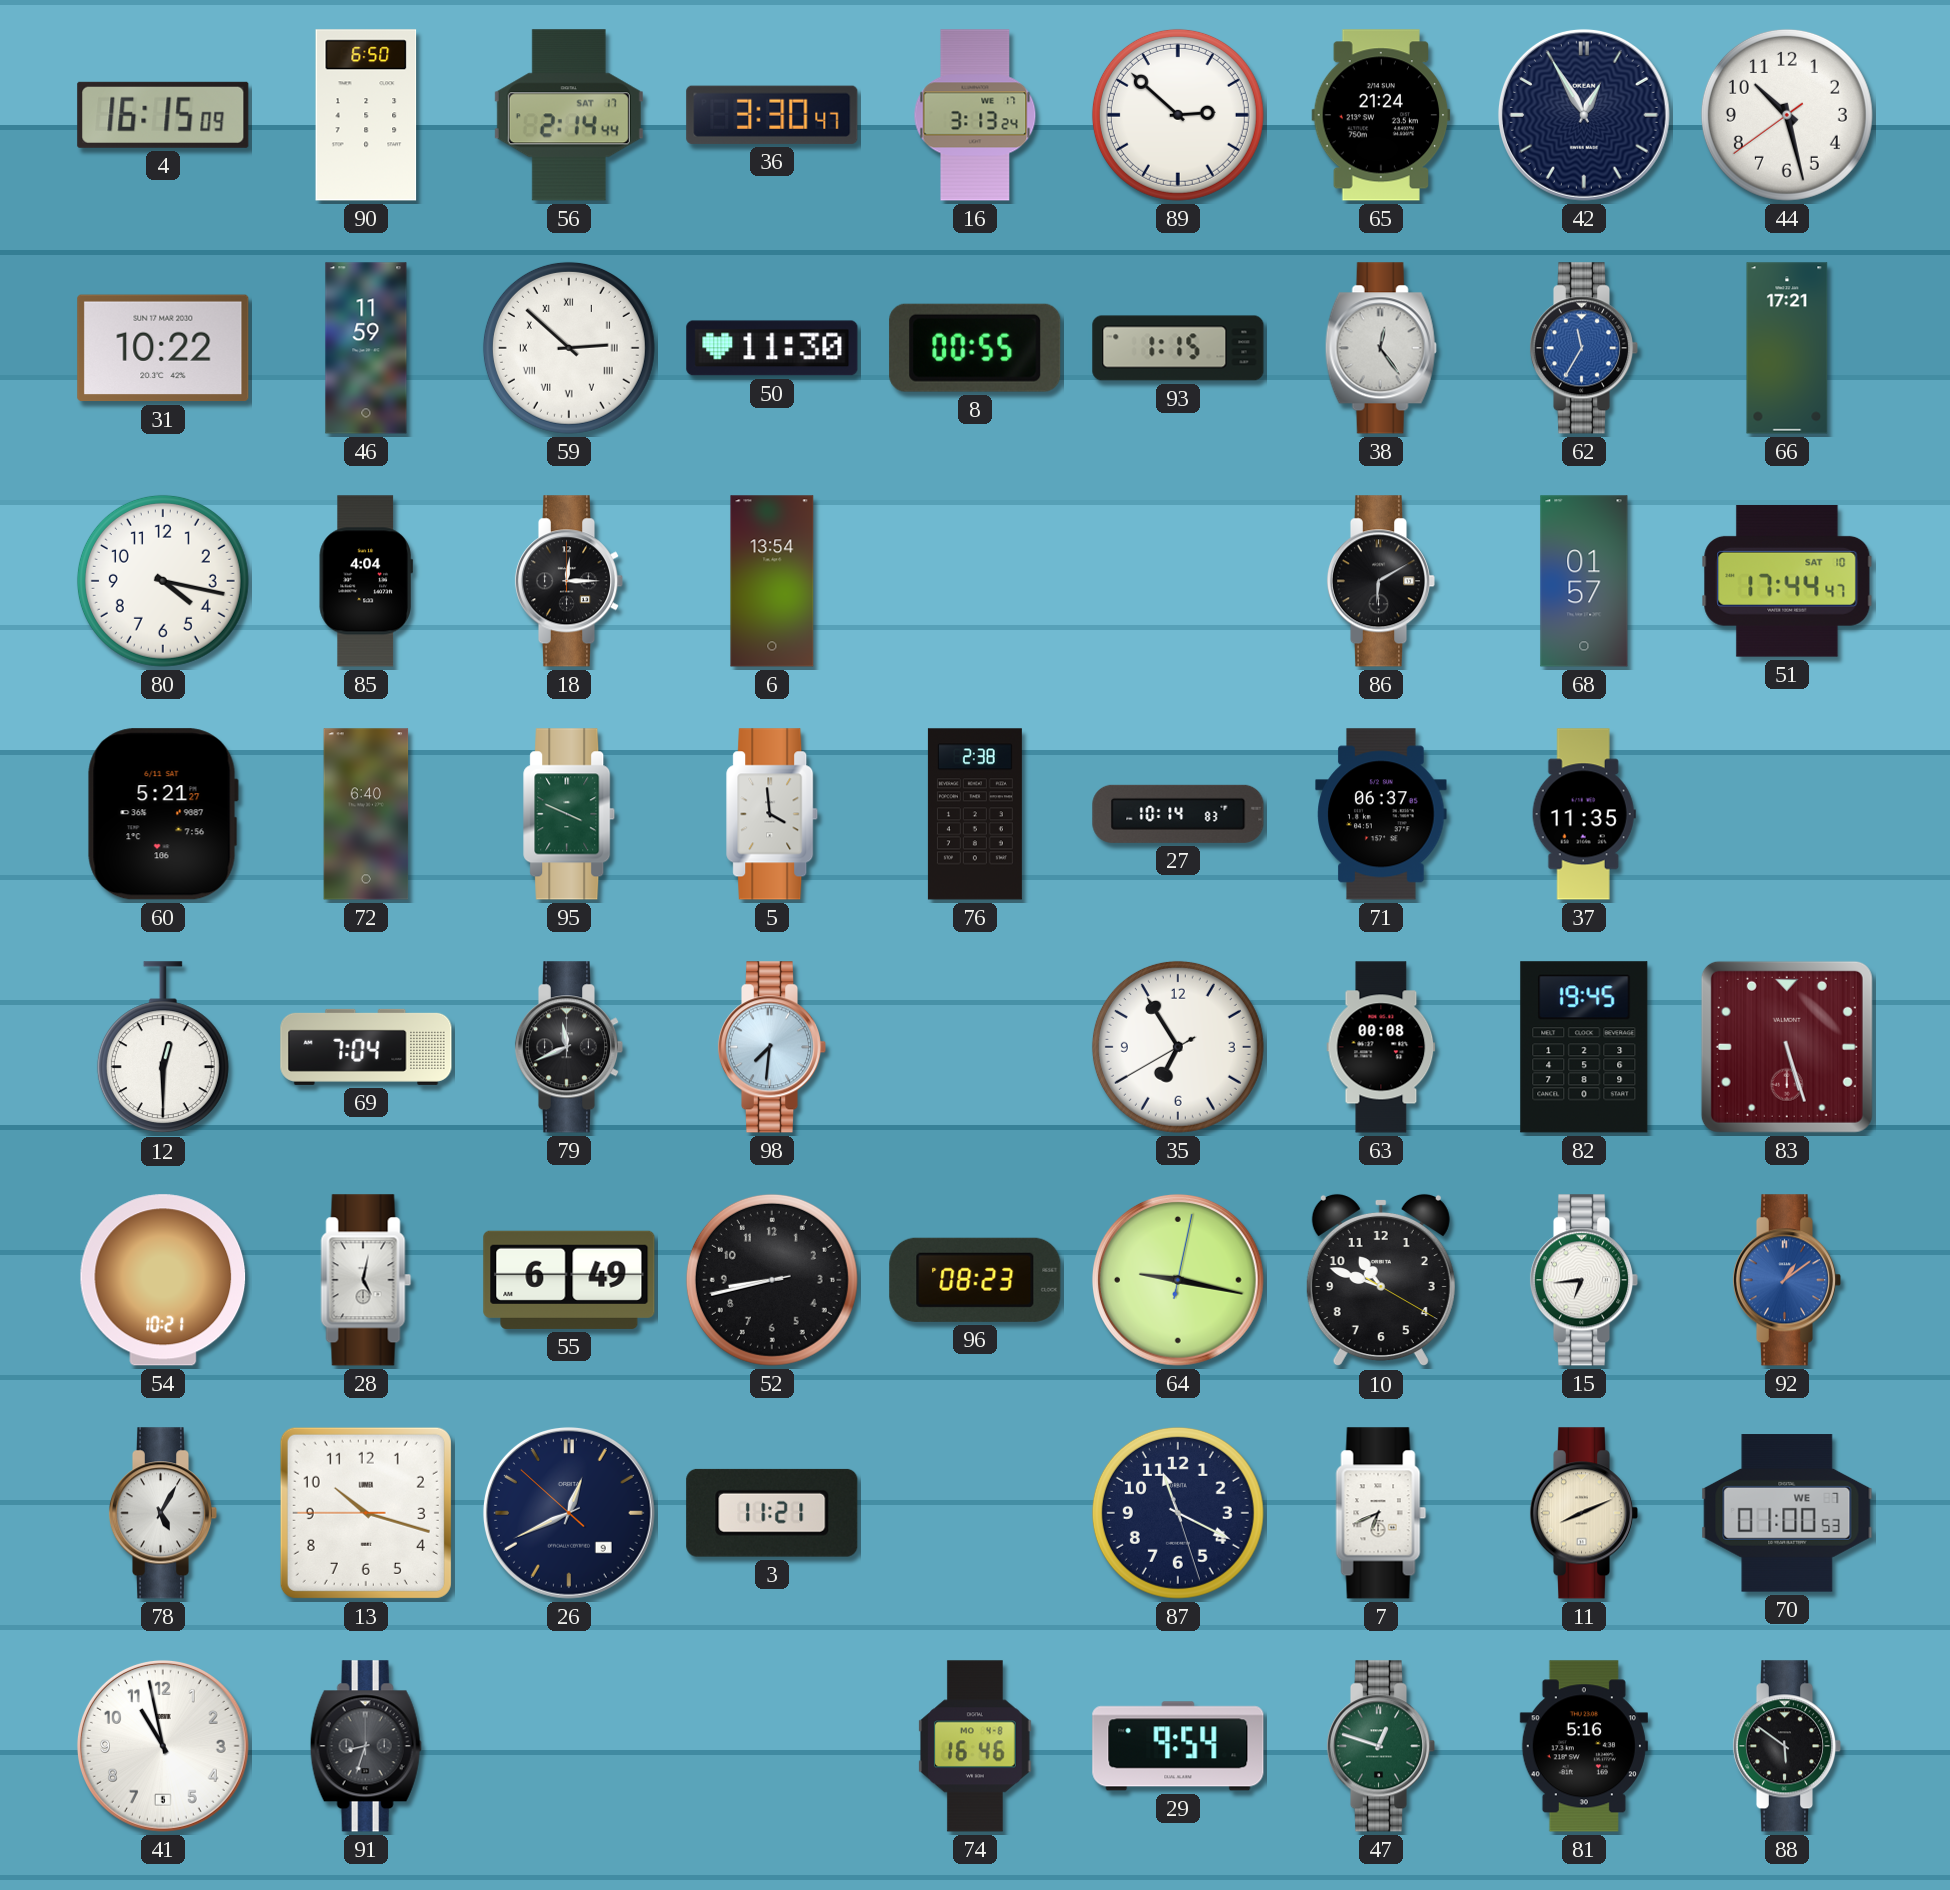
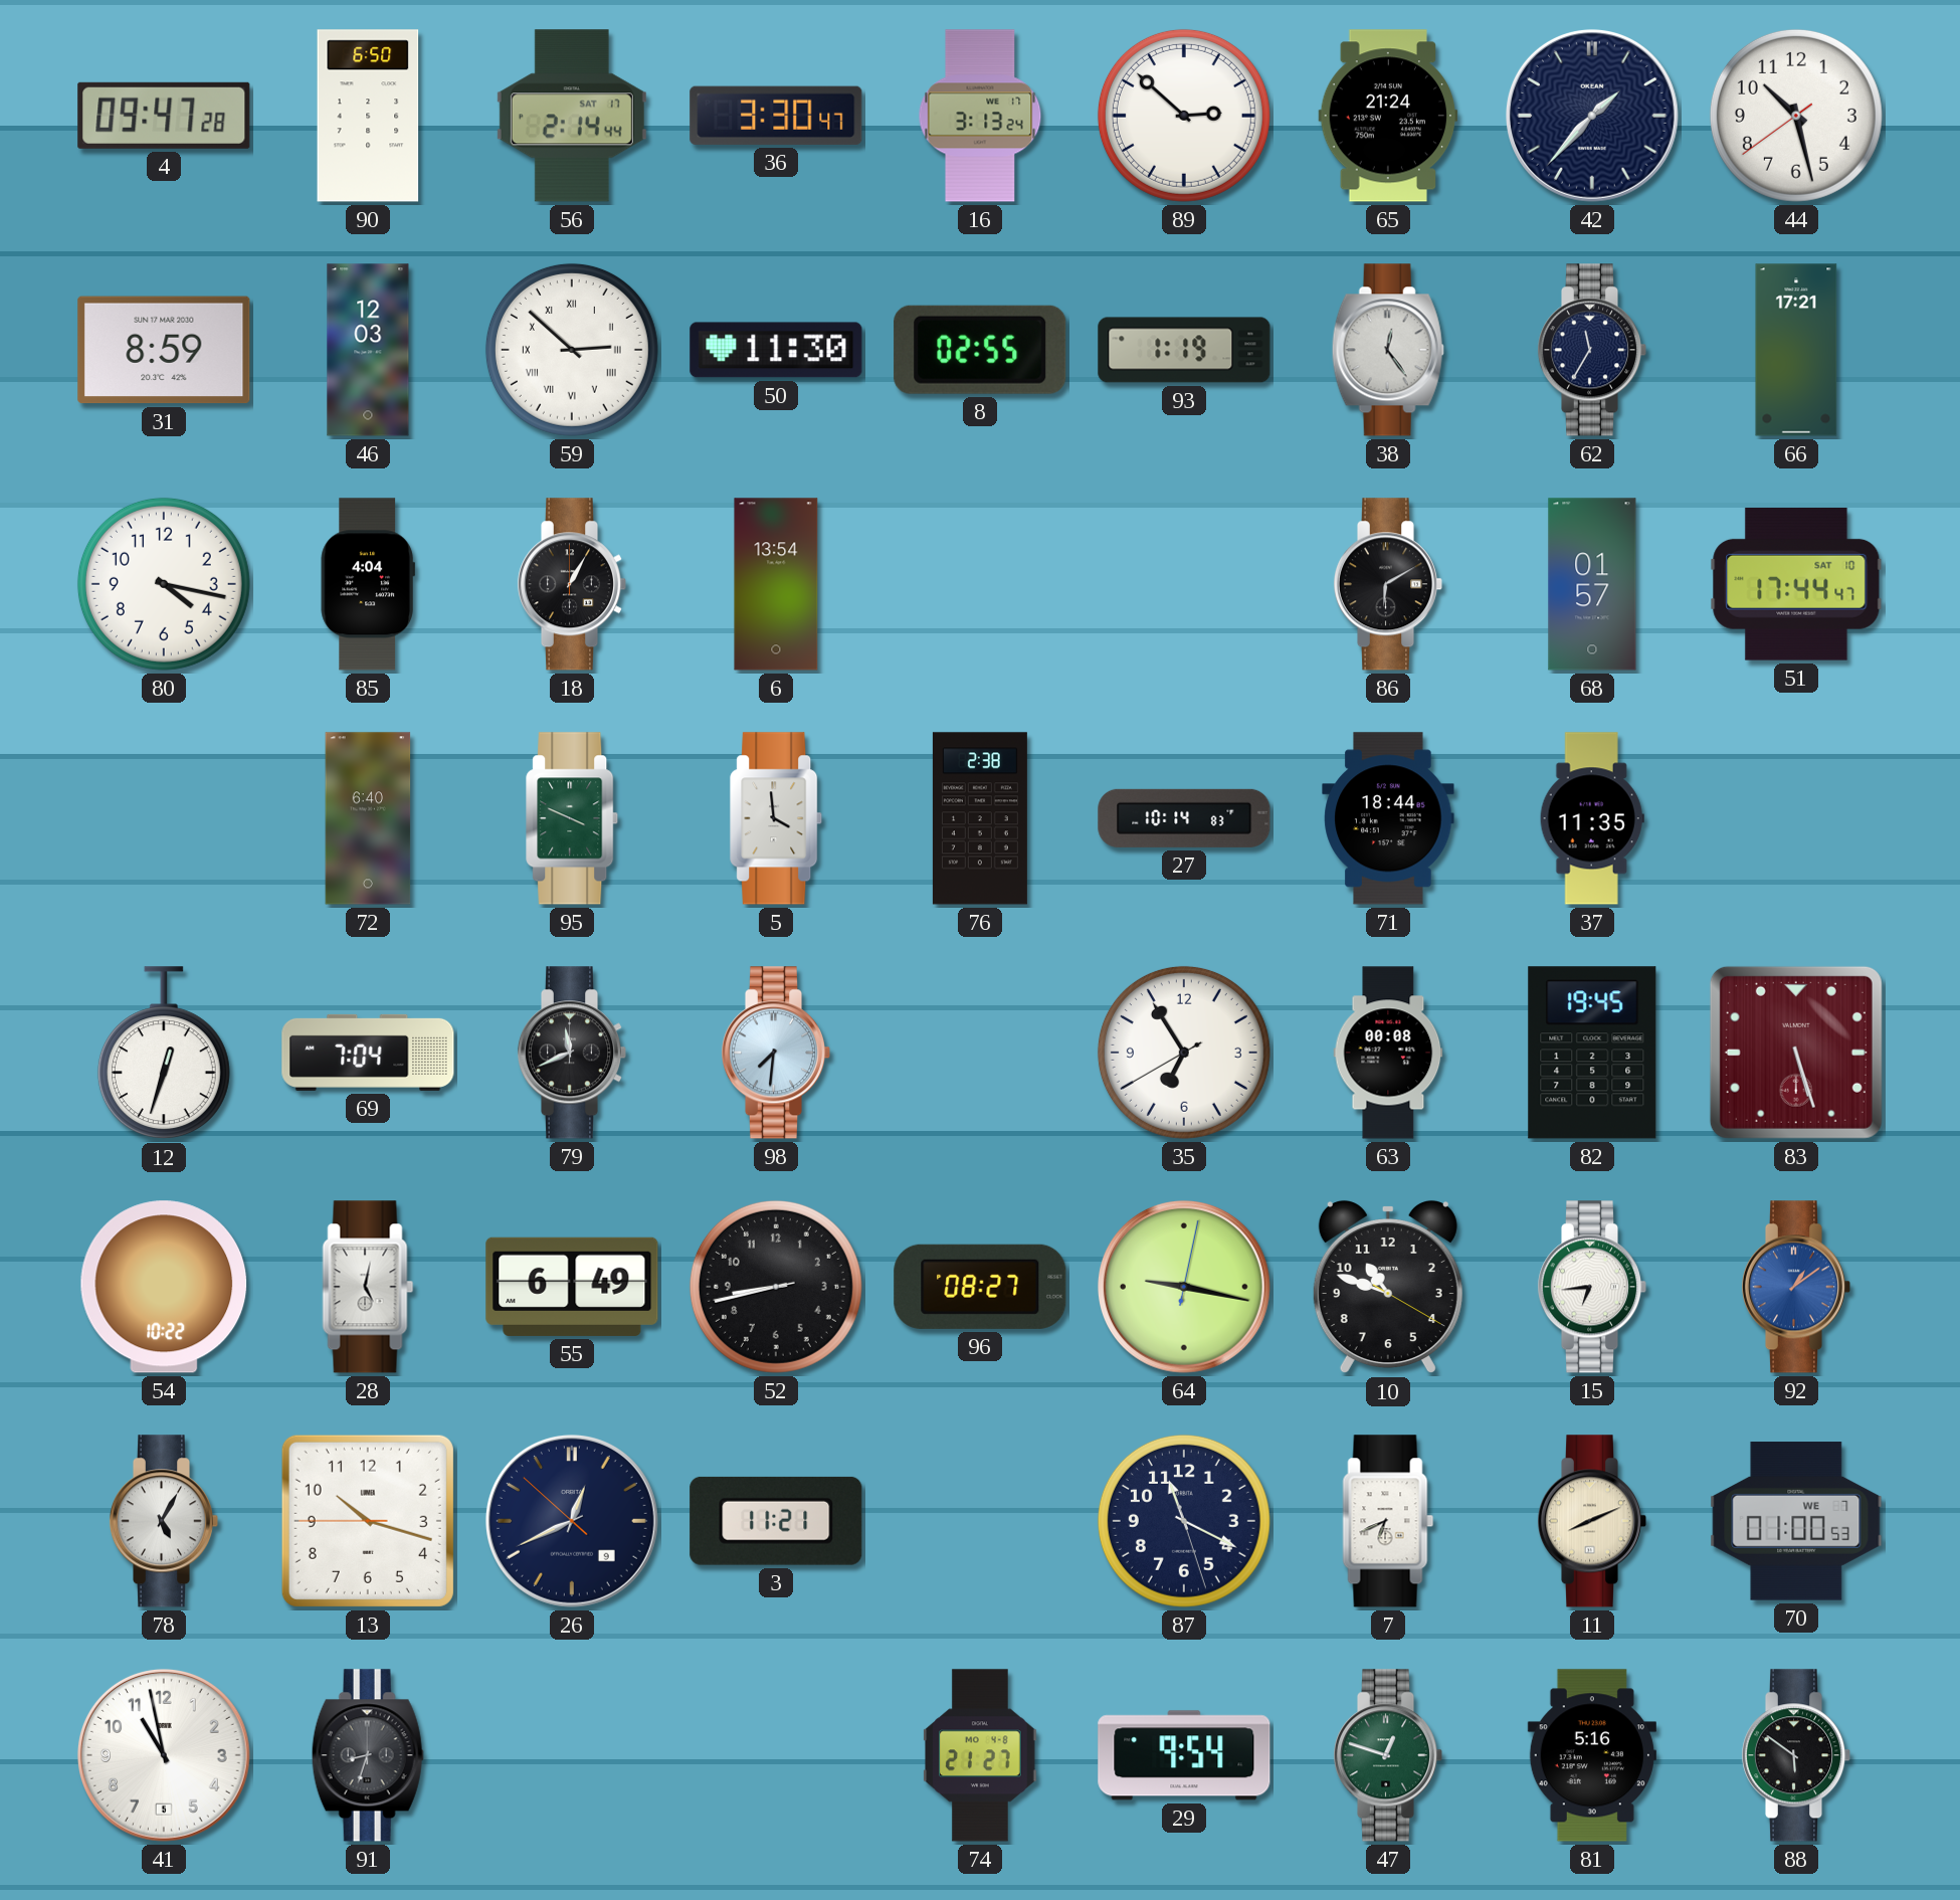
4: 16:15 -> 09:47
42: 12:55 -> 1:37
31: 10:22 -> 8:59
46: 11:59 -> 12:03
8: 00:55 -> 02:55
93: 1:15 -> 1:19
62 dial: blue -> navy
18: 12:15 -> 1:05
60: 5:21 -> none
71: 06:37 -> 18:44
12: 12:30 -> 12:33
54: 10:21 -> 10:22
96: 08:23 -> 08:27
74: 16:46 -> 21:27
